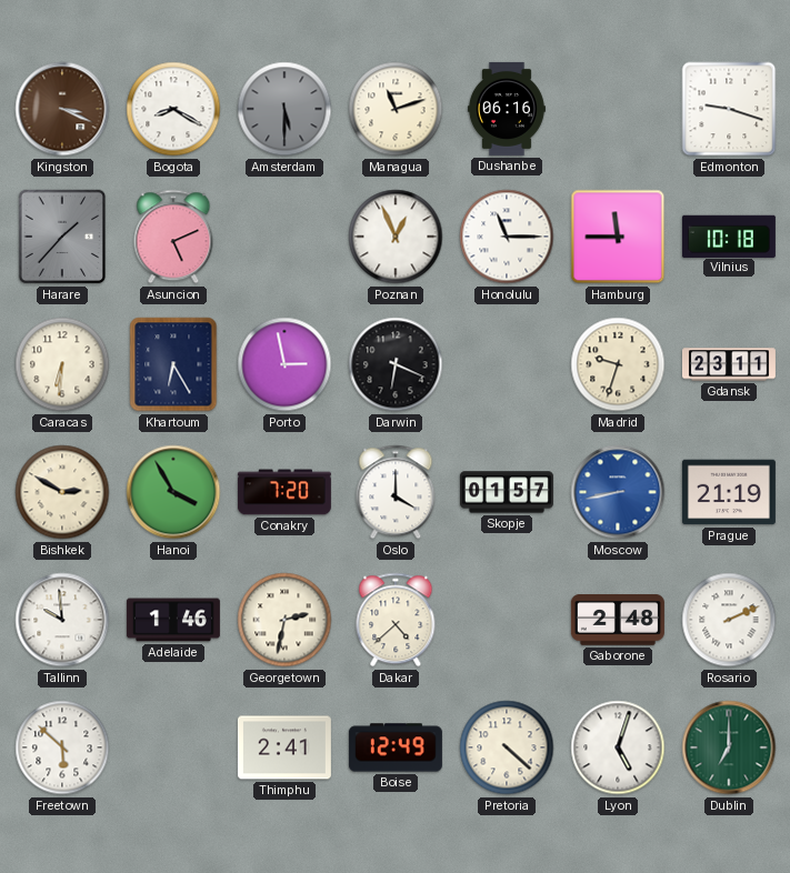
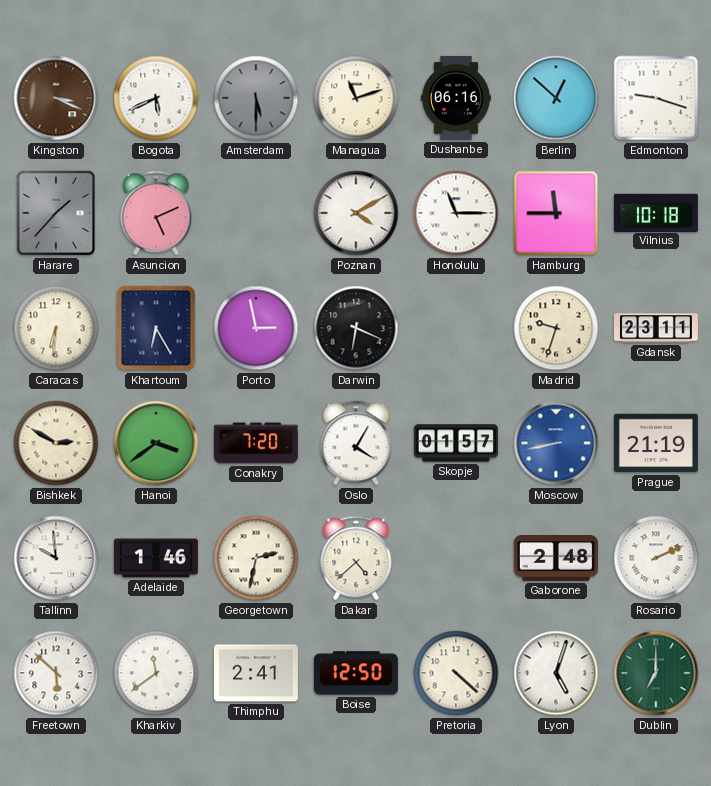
Bogota: 8:20 -> 5:41
Berlin: none -> 12:52
Poznan: 12:56 -> 4:10
Hanoi: 3:55 -> 3:39
Oslo: 4:00 -> 4:05
Kharkiv: none -> 11:39
Boise: 12:49 -> 12:50
